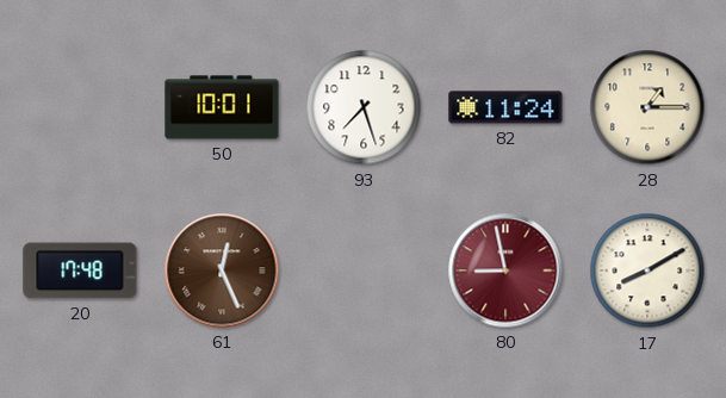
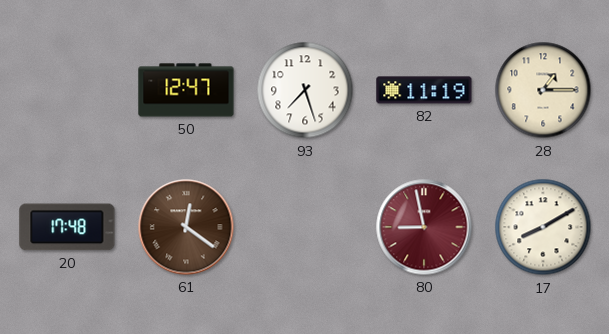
50: 10:01 -> 12:47
82: 11:24 -> 11:19
61: 12:26 -> 12:21
